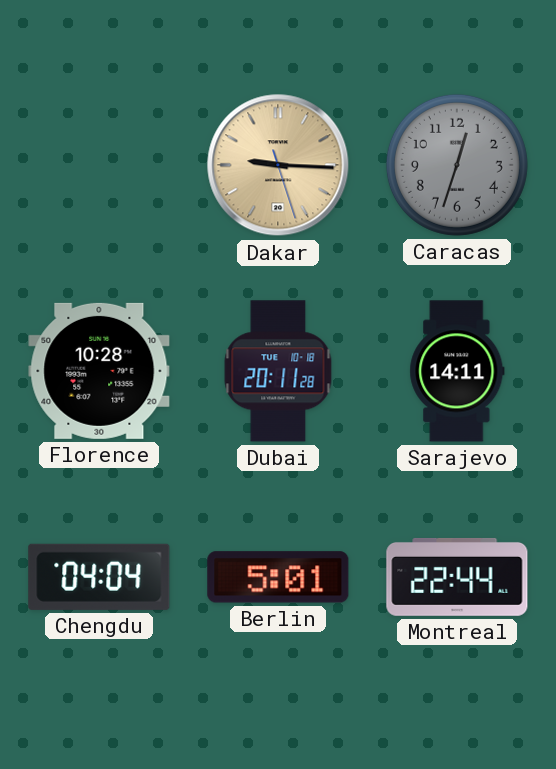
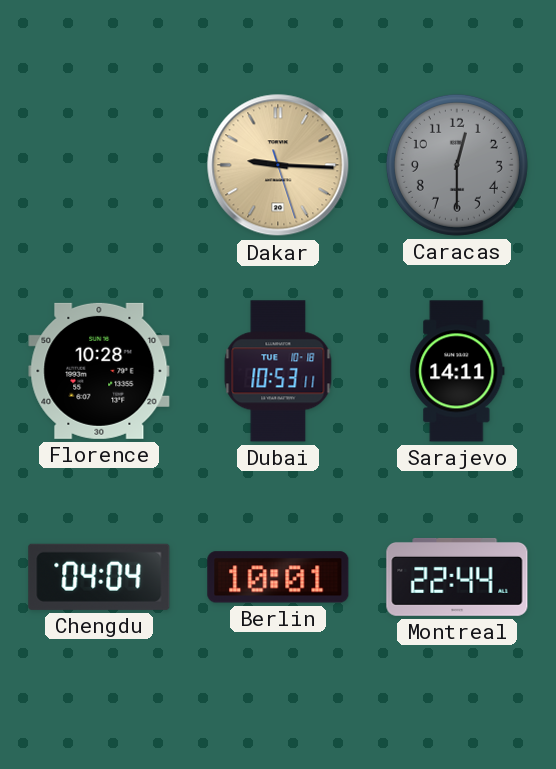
Caracas: 12:33 -> 12:30
Dubai: 20:11 -> 10:53
Berlin: 5:01 -> 10:01
